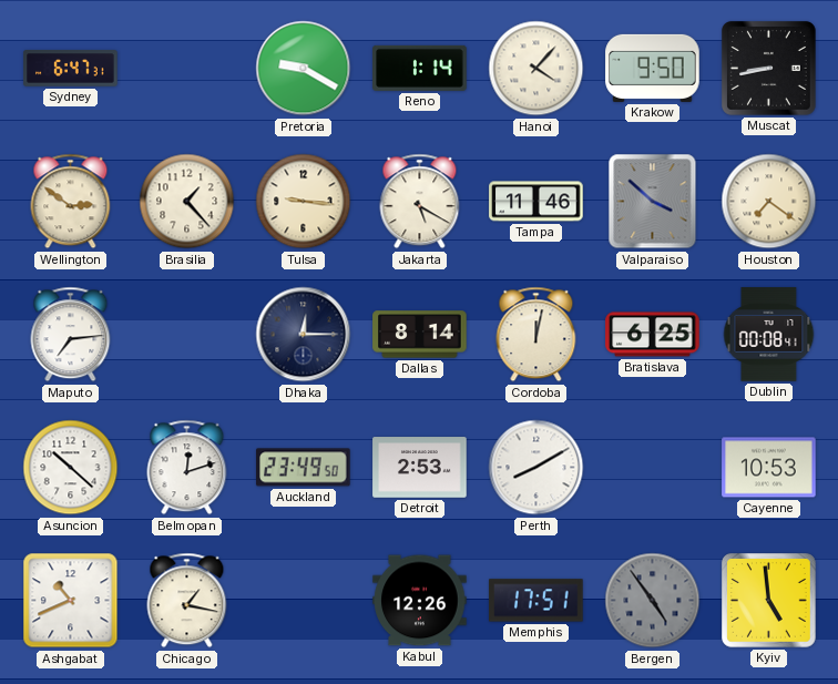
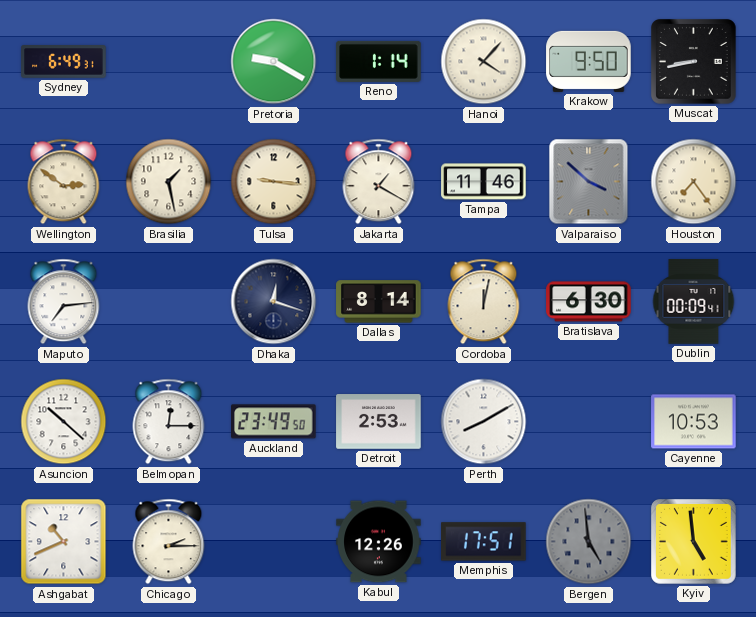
Sydney: 6:47 -> 6:49
Brasilia: 1:23 -> 1:28
Jakarta: 5:20 -> 1:20
Houston: 7:21 -> 7:24
Dhaka: 12:15 -> 12:18
Bratislava: 6:25 -> 6:30
Dublin: 00:08 -> 00:09
Belmopan: 12:12 -> 12:15
Chicago: 1:17 -> 2:15
Bergen: 4:54 -> 4:59
